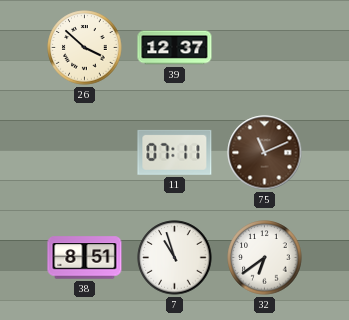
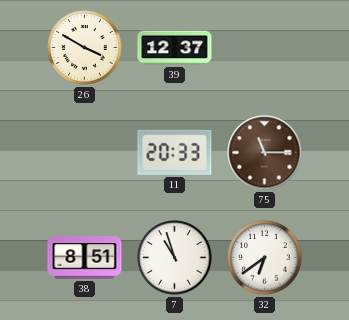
26: 3:52 -> 3:50
11: 07:11 -> 20:33
75: 11:11 -> 11:15
